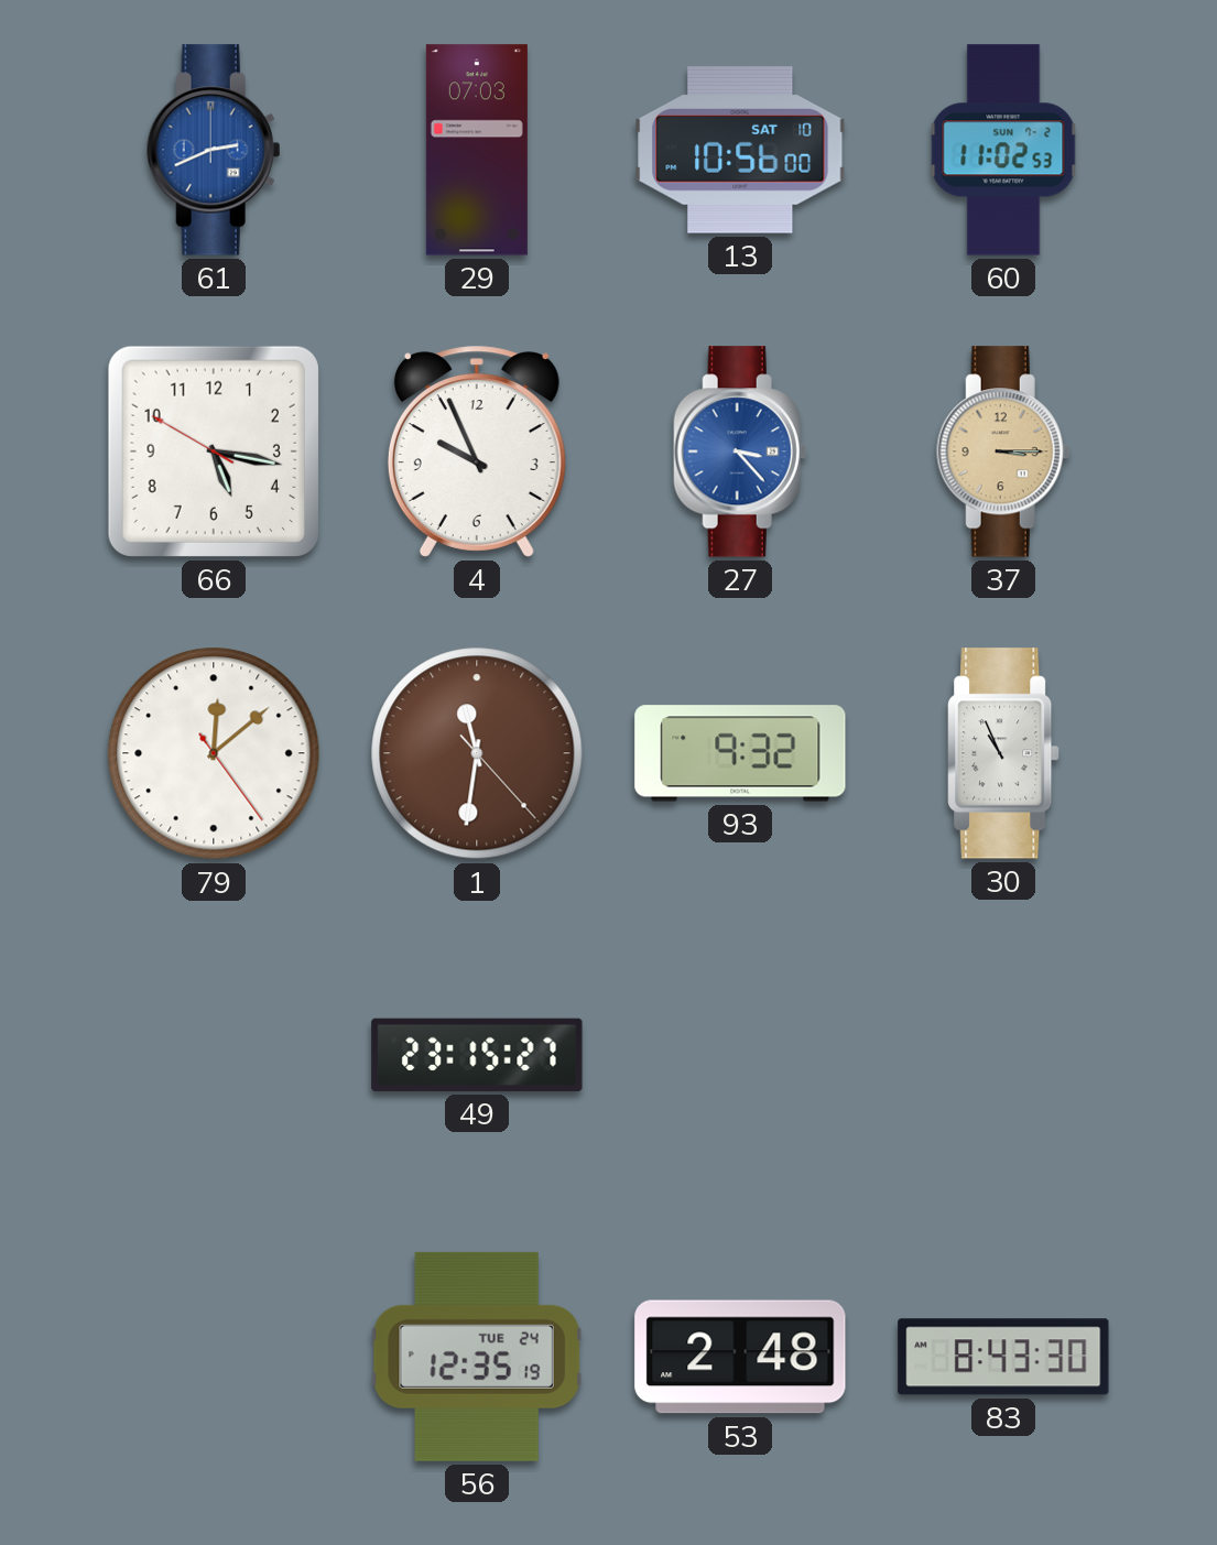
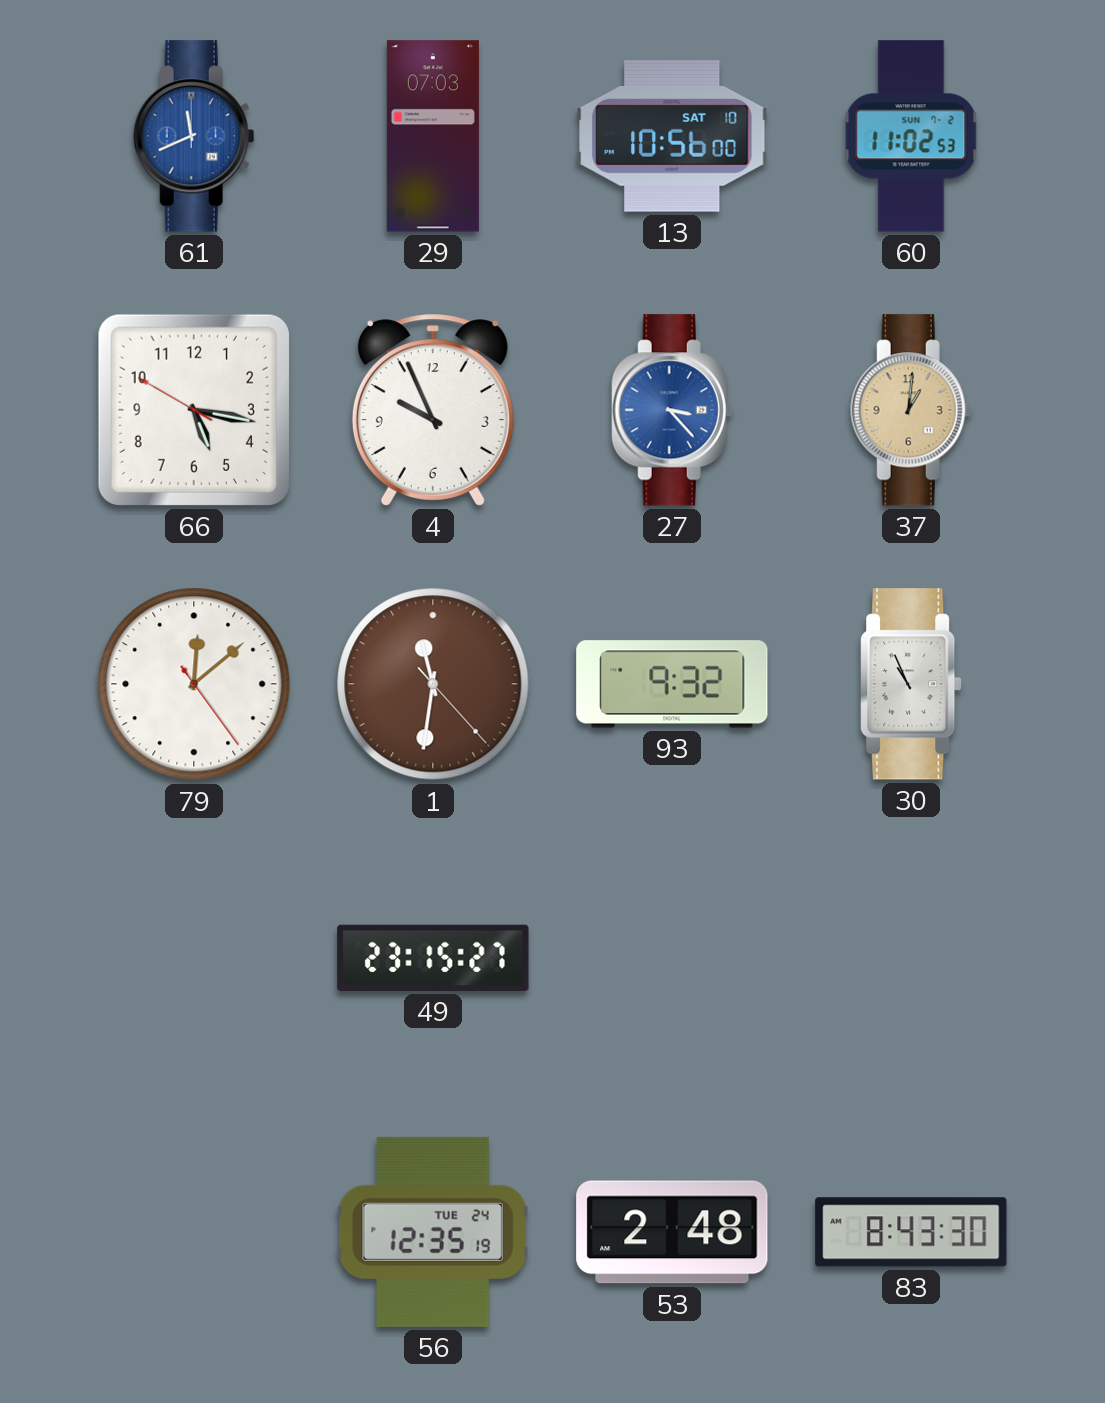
61: 2:41 -> 11:41
37: 3:15 -> 1:01
